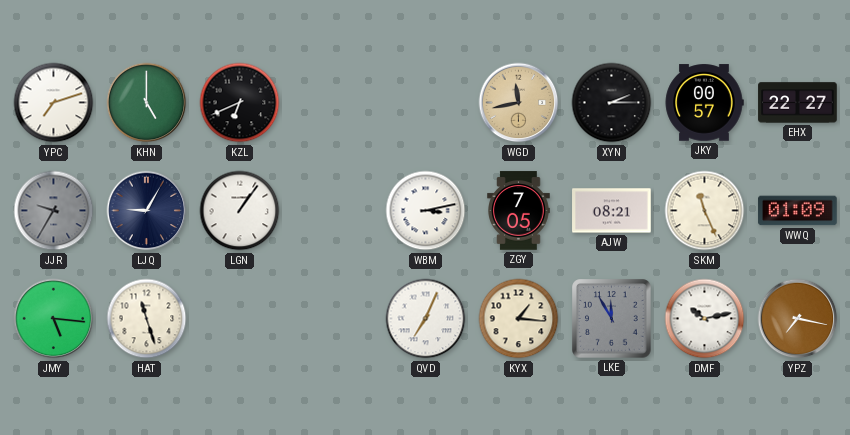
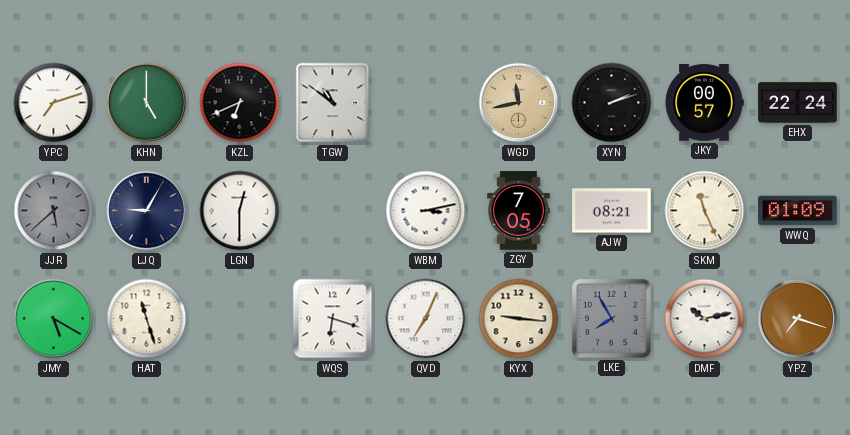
TGW: none -> 10:51
XYN: 2:15 -> 2:12
EHX: 22:27 -> 22:24
JJR: 9:35 -> 5:38
LGN: 1:06 -> 12:30
JMY: 5:16 -> 5:20
WQS: none -> 6:18
KYX: 1:16 -> 9:16
LKE: 11:55 -> 7:55
YPZ: 7:17 -> 7:18
